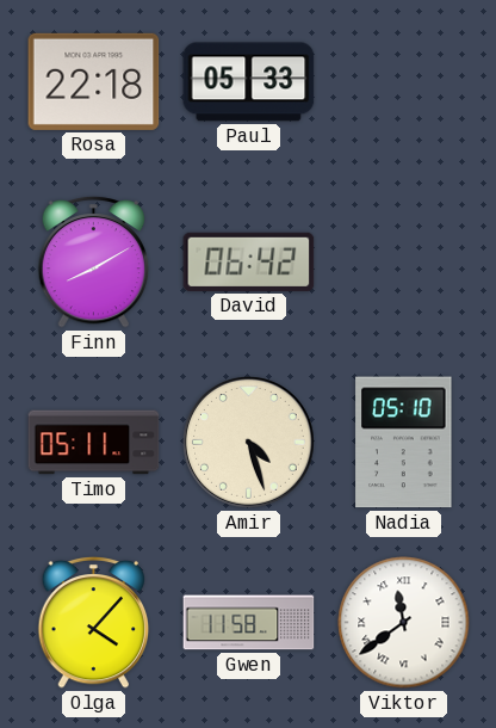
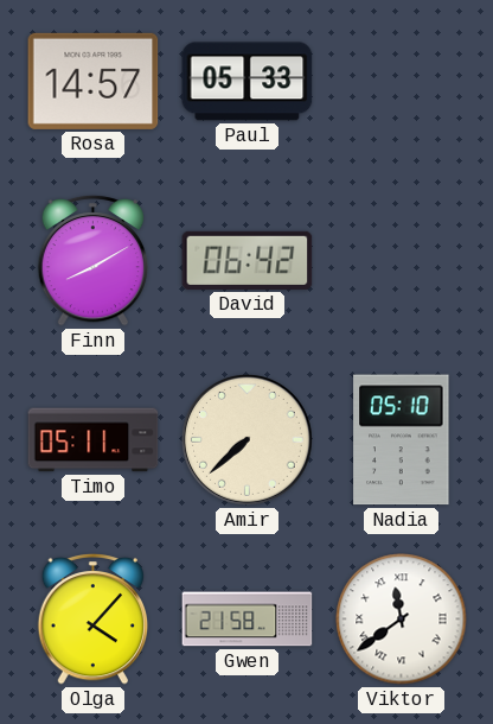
Rosa: 22:18 -> 14:57
Amir: 4:27 -> 7:38
Gwen: 11:58 -> 21:58
